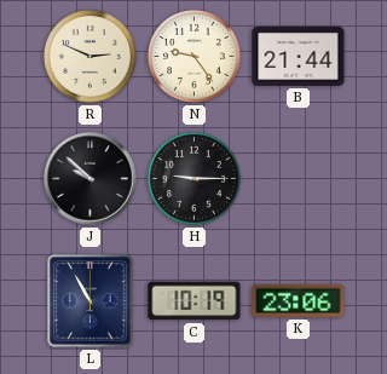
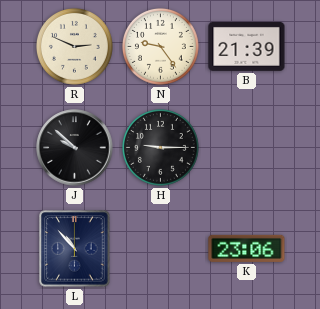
B: 21:44 -> 21:39
L: 10:55 -> 10:53
C: 10:19 -> none
